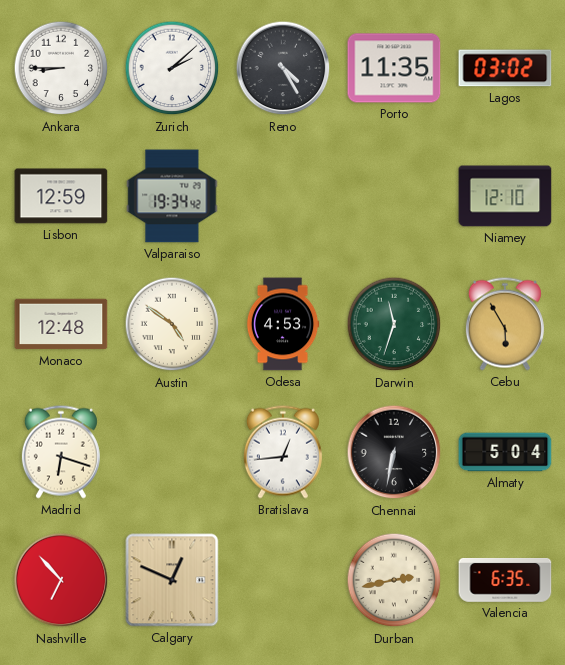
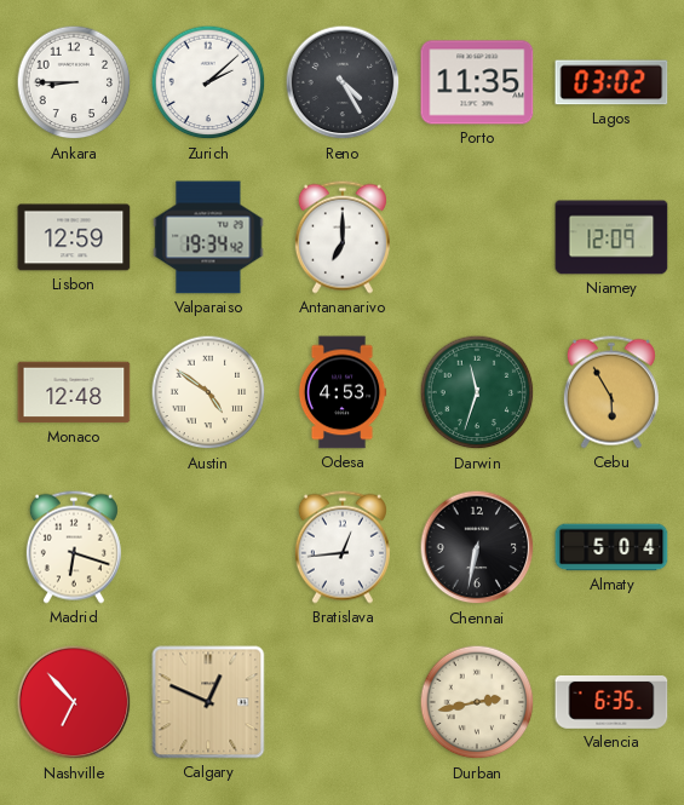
Antananarivo: none -> 7:00
Niamey: 12:10 -> 12:09
